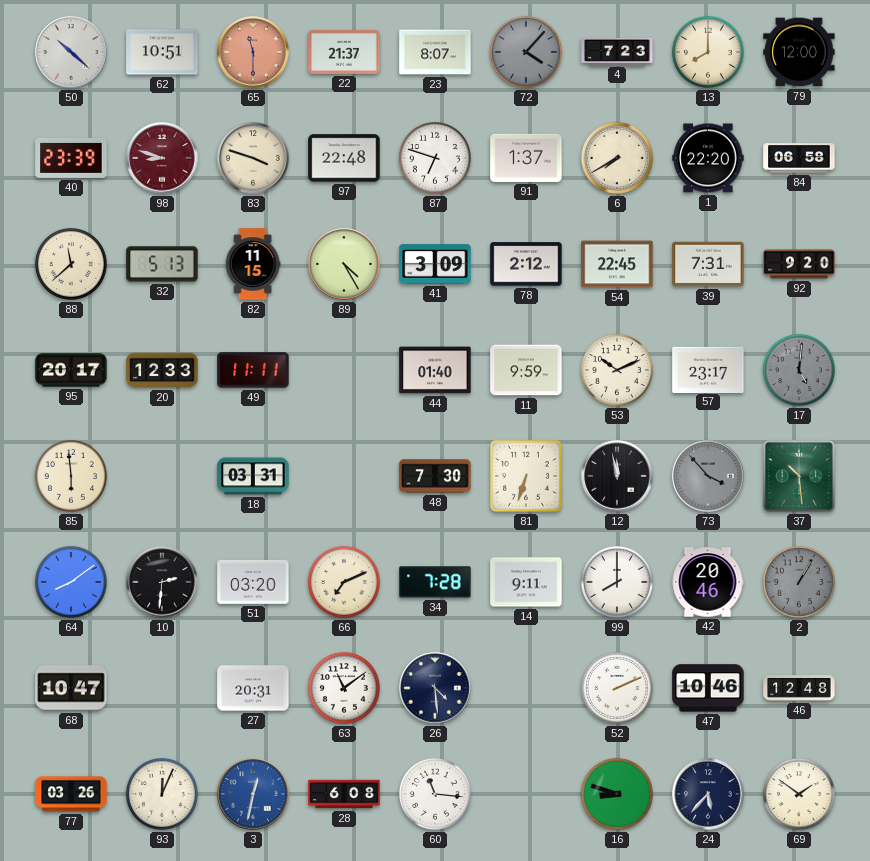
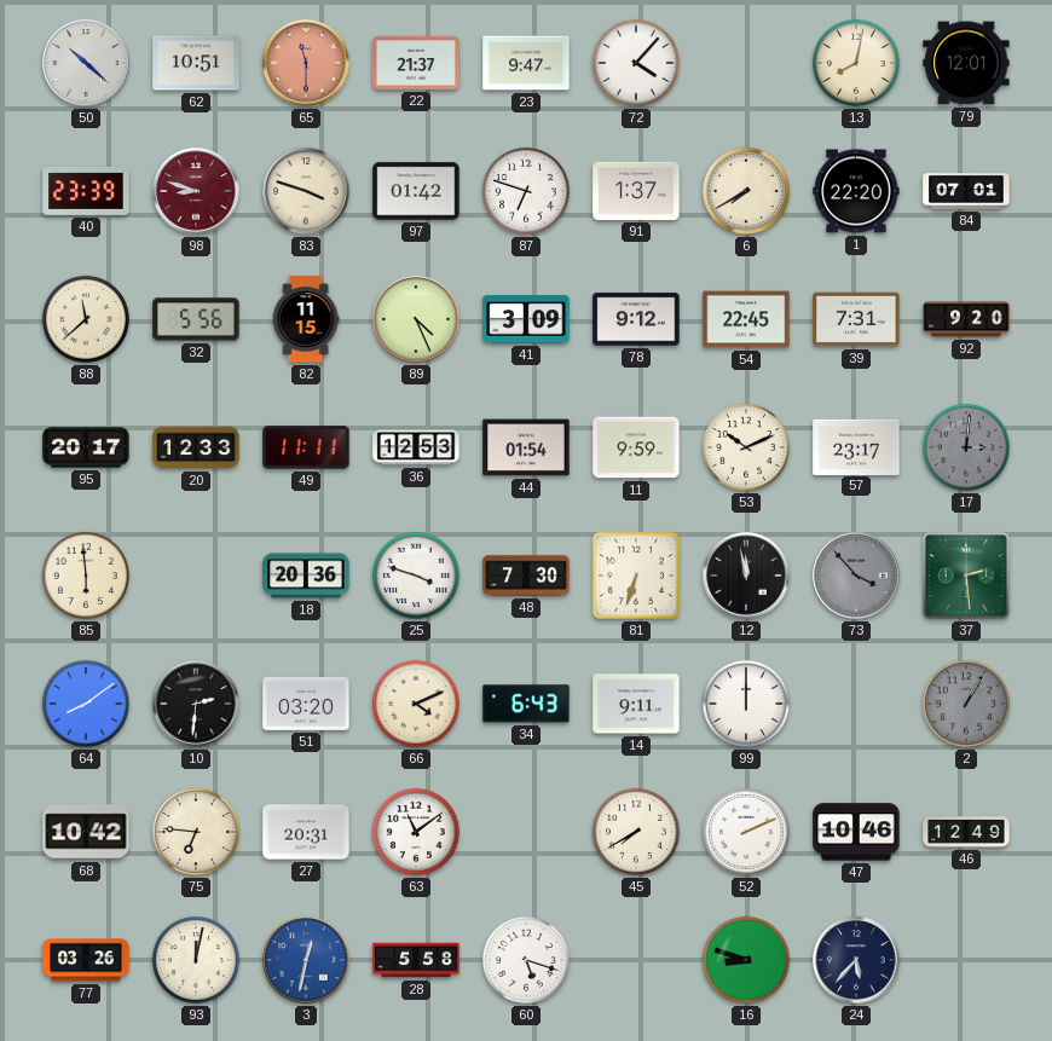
23: 8:07 -> 9:47
72 dial: grey -> white
4: 7:23 -> none
13: 8:00 -> 8:02
79: 12:00 -> 12:01
97: 22:48 -> 01:42
84: 06:58 -> 07:01
32: 5:13 -> 5:56
89: 4:25 -> 4:26
78: 2:12 -> 9:12
36: none -> 12:53
44: 01:40 -> 01:54
17: 5:01 -> 3:01
18: 03:31 -> 20:36
25: none -> 3:48
37: 10:29 -> 2:29
66: 7:11 -> 4:11
34: 7:28 -> 6:43
99: 8:00 -> 12:00
42: 20:46 -> none
68: 10:47 -> 10:42
75: none -> 6:46
26: 4:29 -> none
45: none -> 7:40
46: 12:48 -> 12:49
93: 12:04 -> 12:02
28: 6:08 -> 5:58
60: 11:16 -> 5:18
69: 1:51 -> none
